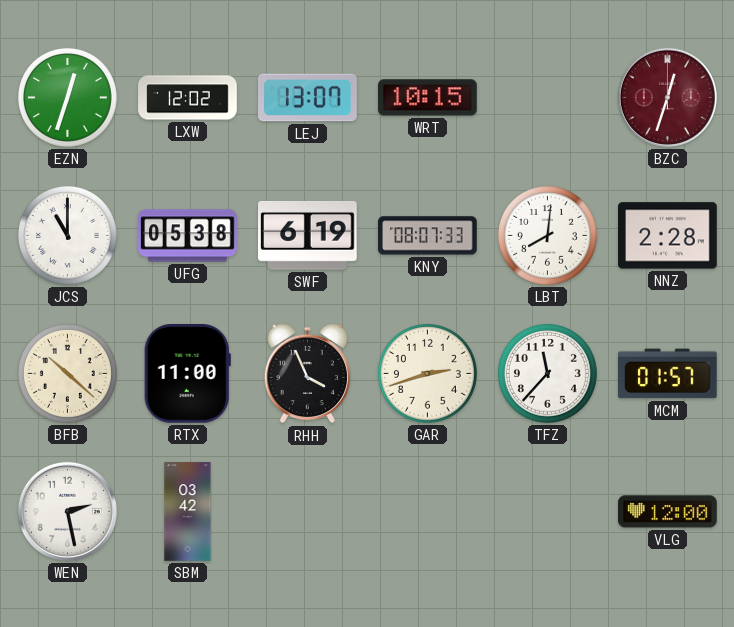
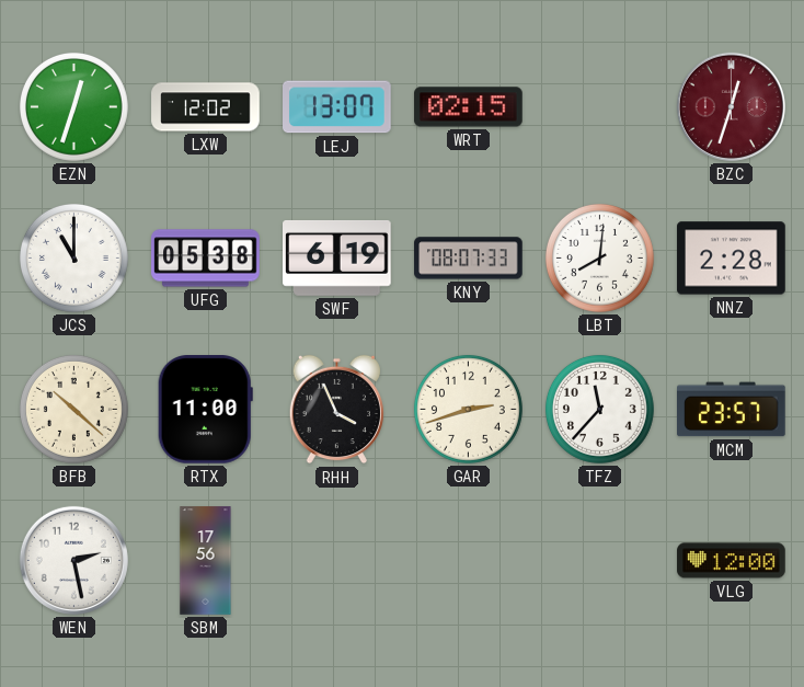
WRT: 10:15 -> 02:15
MCM: 01:57 -> 23:57
SBM: 03:42 -> 17:56
